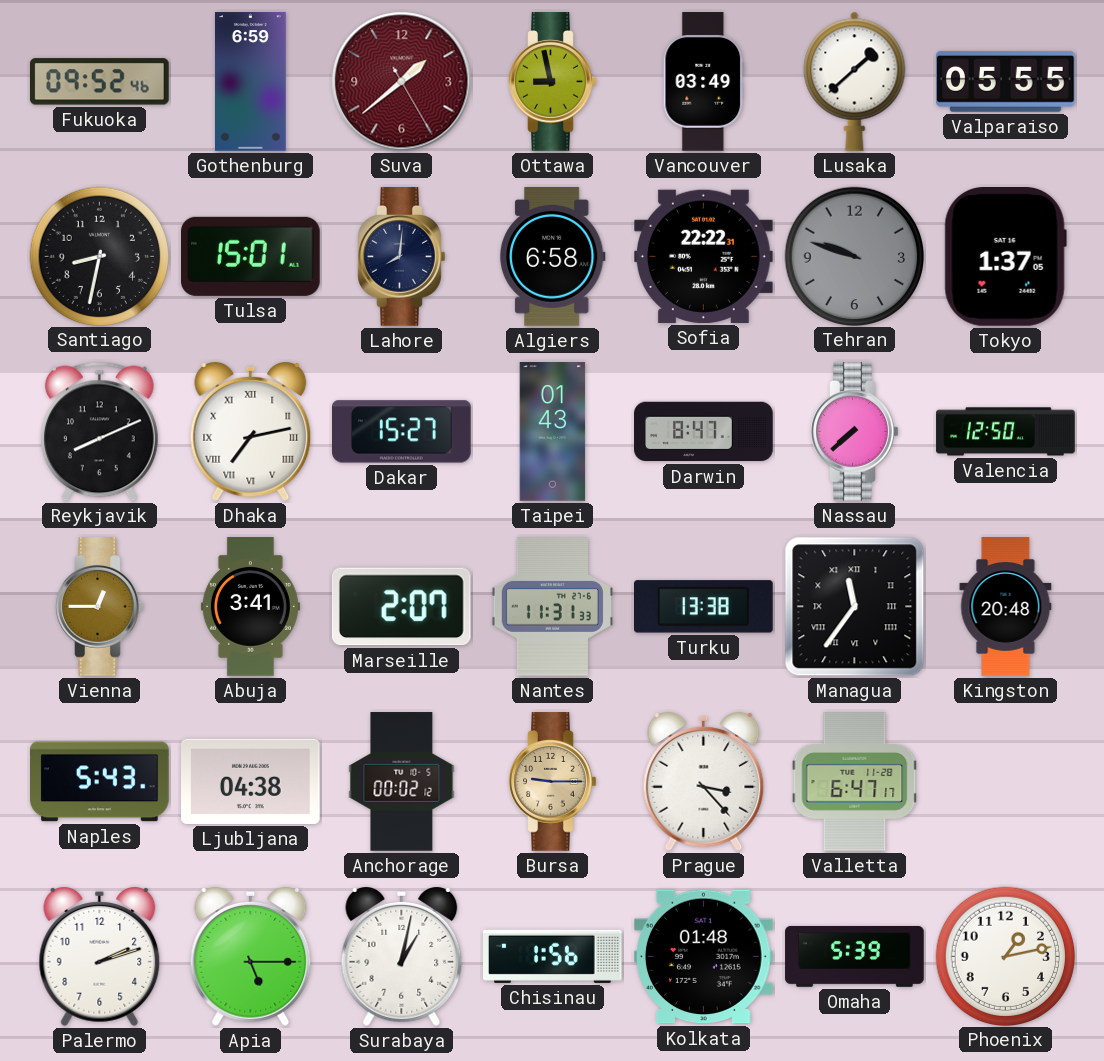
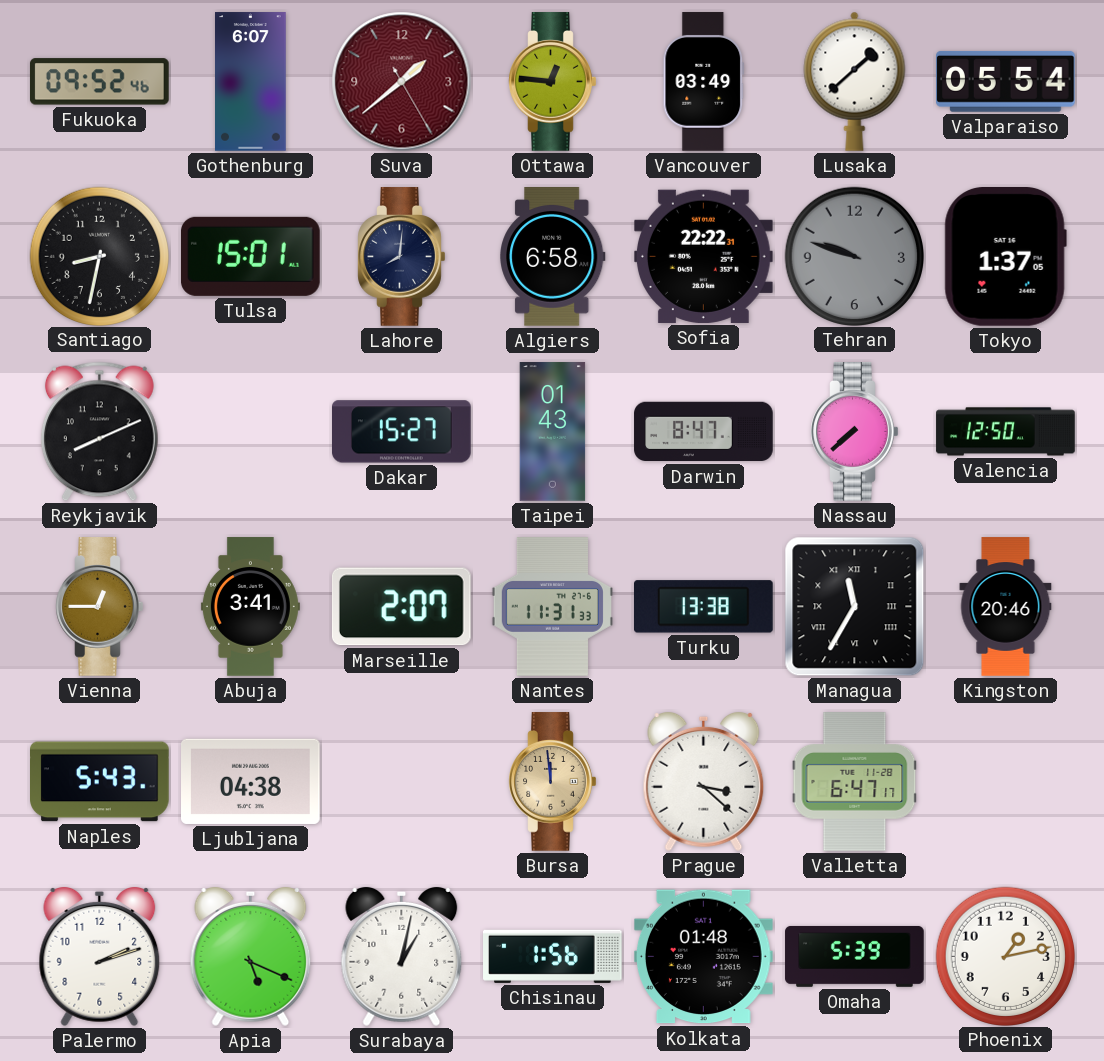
Gothenburg: 6:59 -> 6:07
Ottawa: 8:58 -> 12:46
Valparaiso: 05:55 -> 05:54
Dhaka: 7:13 -> none
Managua: 11:36 -> 11:35
Kingston: 20:48 -> 20:46
Anchorage: 00:02 -> none
Bursa: 9:15 -> 11:59
Prague: 3:23 -> 3:22
Apia: 5:15 -> 5:19
